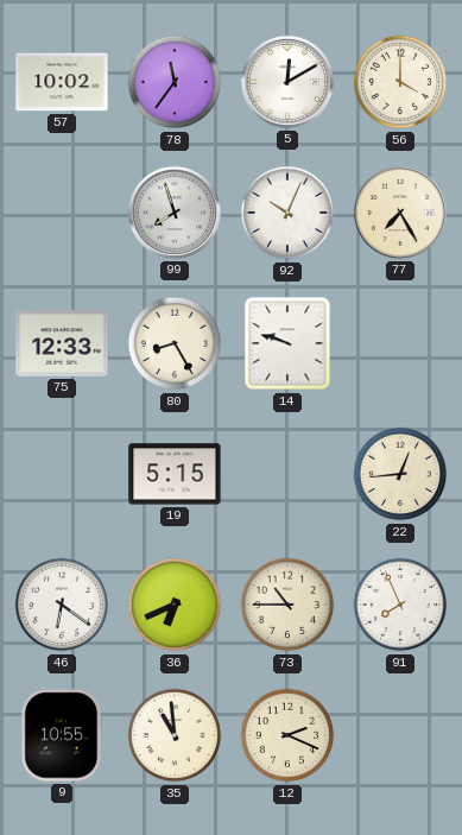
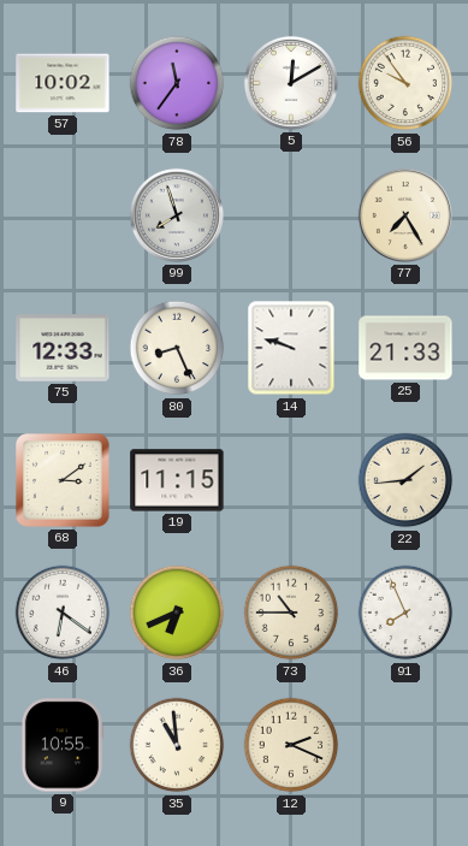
56: 4:00 -> 9:54
92: 10:04 -> none
80: 8:25 -> 8:26
25: none -> 21:33
68: none -> 3:09
19: 5:15 -> 11:15
22: 12:44 -> 1:44
